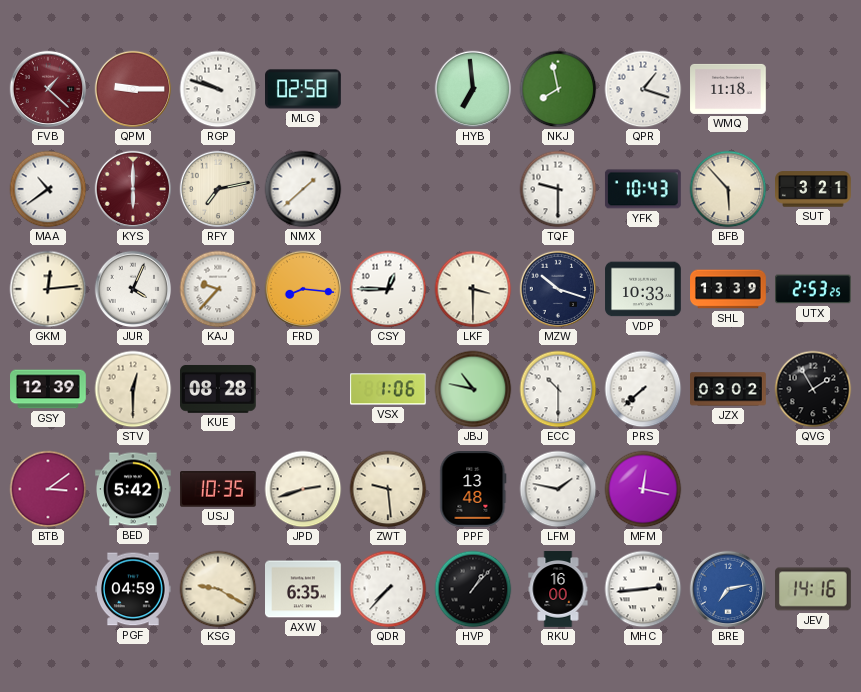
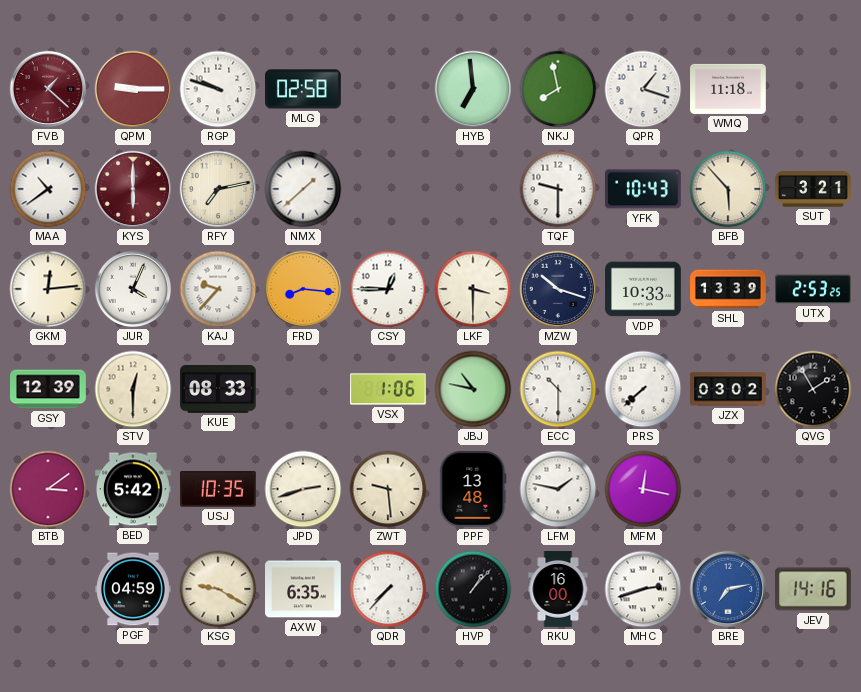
KUE: 08:28 -> 08:33
MHC: 2:44 -> 2:42
